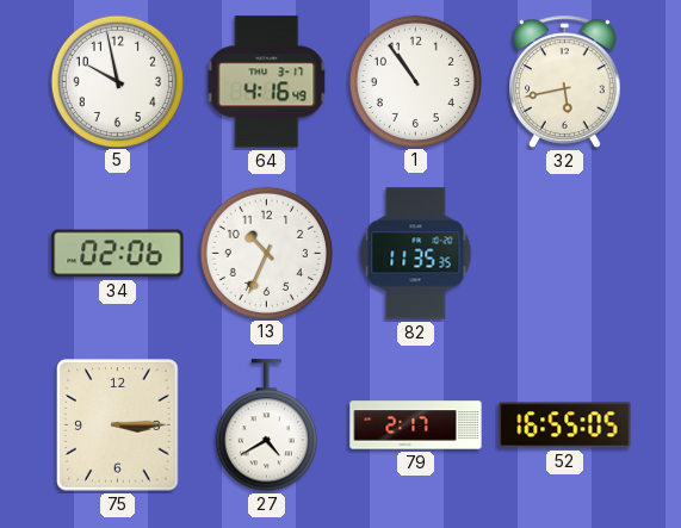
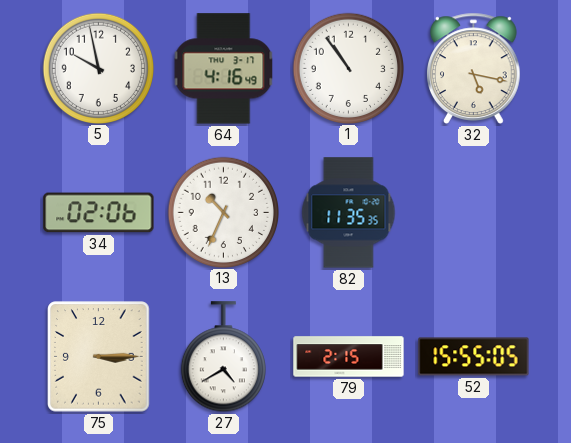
32: 5:43 -> 5:17
79: 2:17 -> 2:15
52: 16:55 -> 15:55
